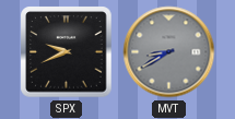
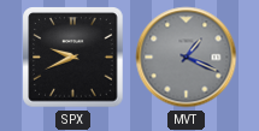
MVT: 8:40 -> 1:19
